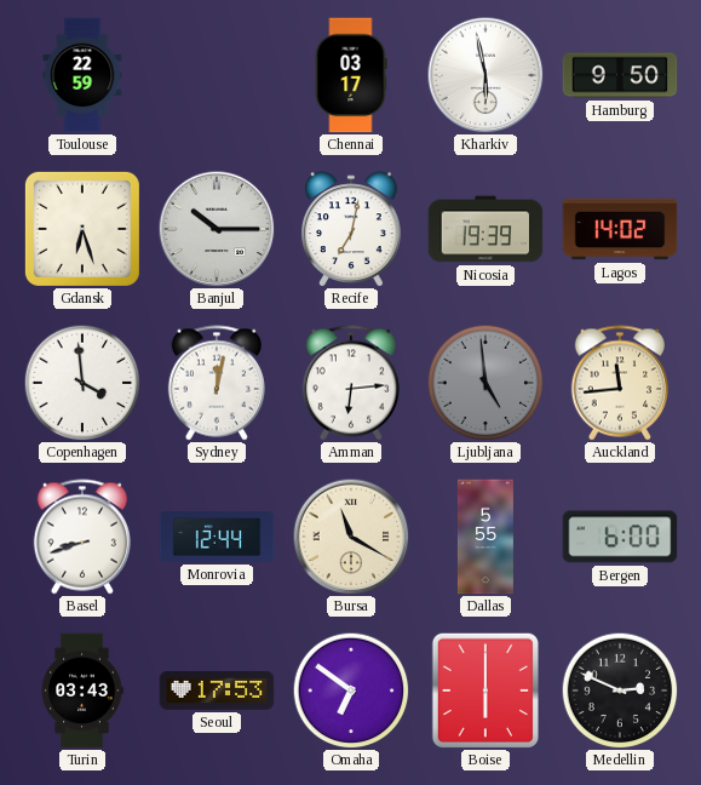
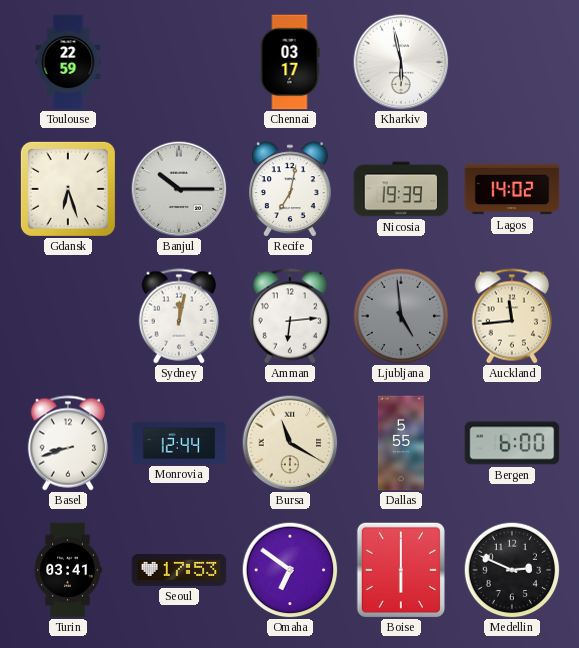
Hamburg: 9:50 -> none
Copenhagen: 3:59 -> none
Turin: 03:43 -> 03:41
